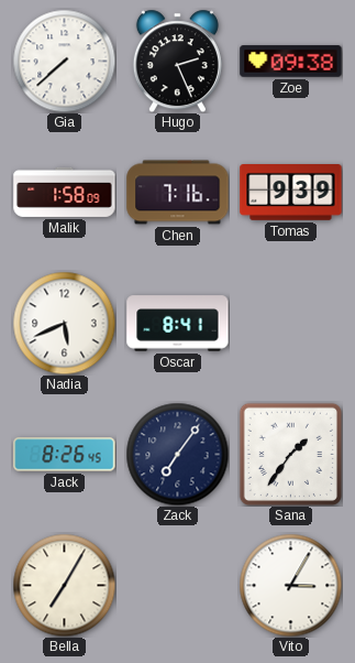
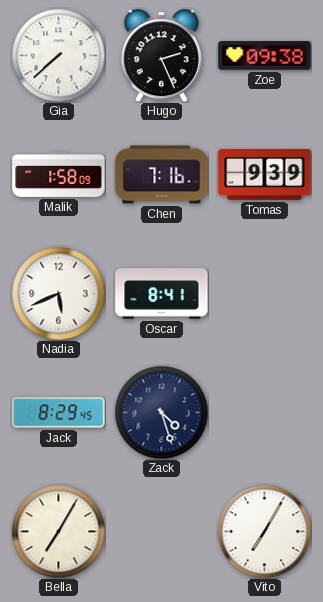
Jack: 8:26 -> 8:29
Zack: 7:06 -> 4:27
Sana: 1:36 -> none
Vito: 3:05 -> 7:05
